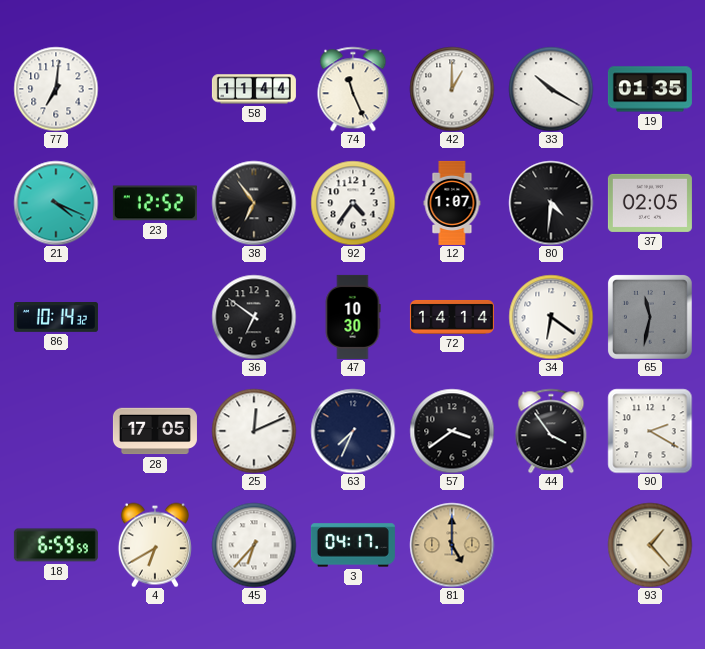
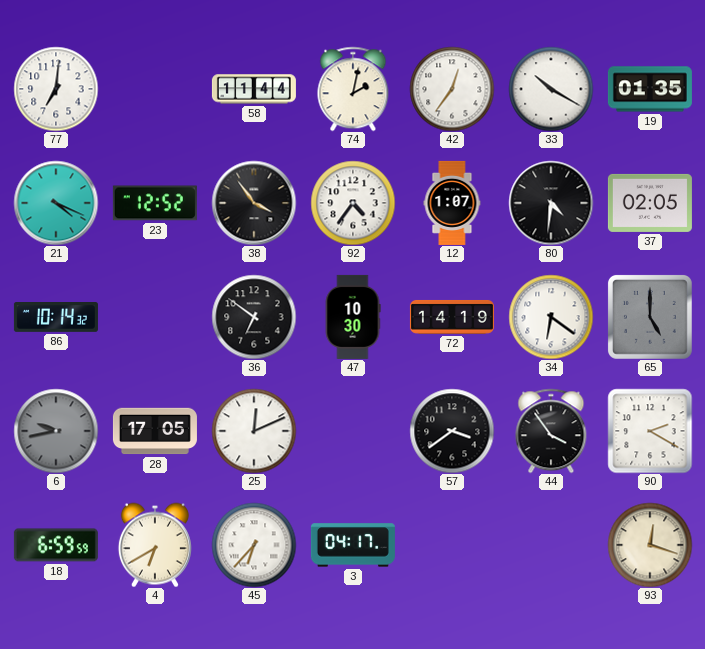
74: 11:26 -> 2:02
42: 1:00 -> 12:36
38: 6:54 -> 3:54
72: 14:14 -> 14:19
65: 11:32 -> 5:00
6: none -> 9:43
63: 7:34 -> none
81: 5:00 -> none
93: 1:23 -> 12:18
